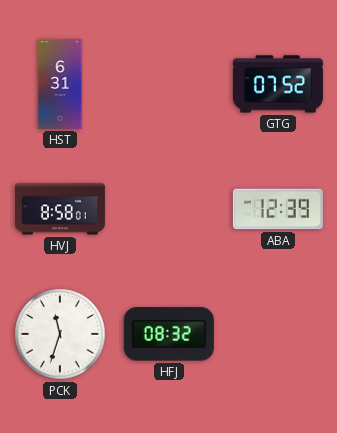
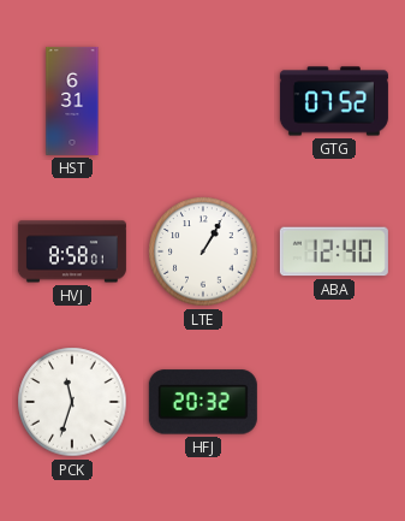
LTE: none -> 1:05
ABA: 12:39 -> 12:40
HFJ: 08:32 -> 20:32
